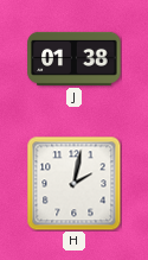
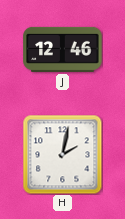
J: 01:38 -> 12:46
